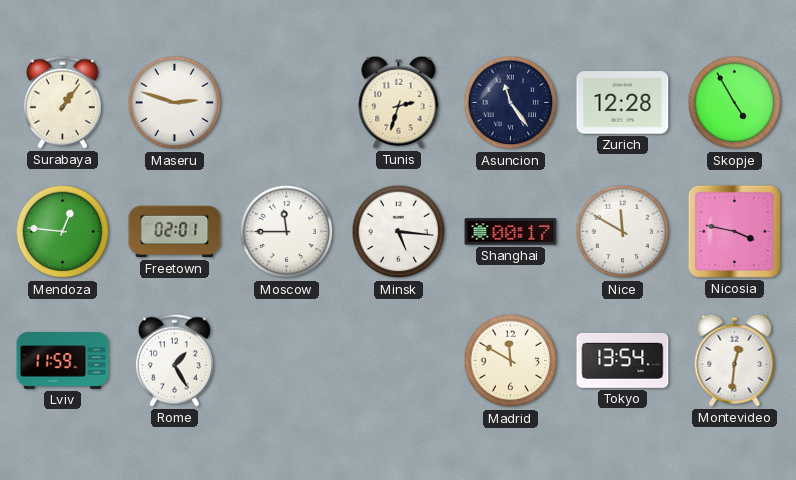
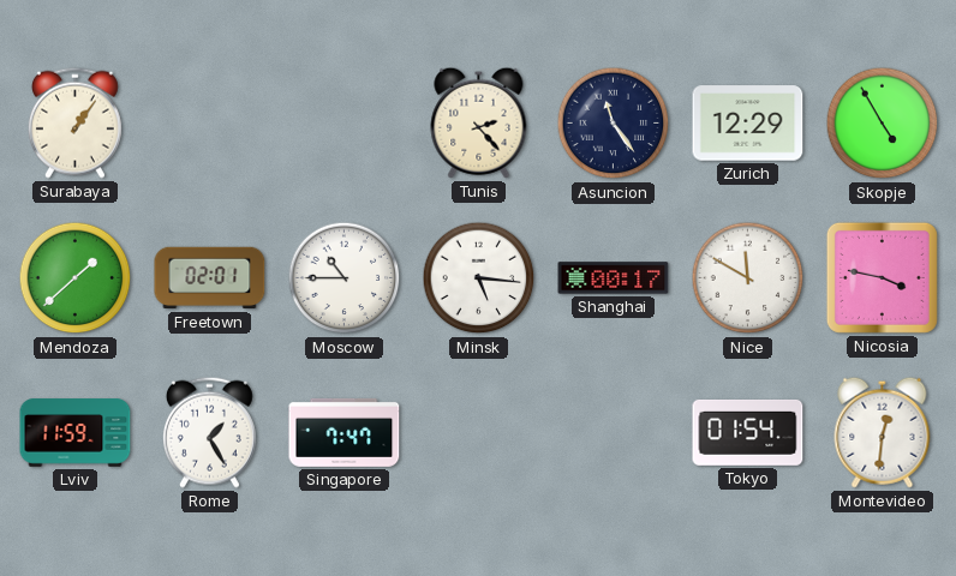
Maseru: 2:48 -> none
Tunis: 2:33 -> 2:23
Zurich: 12:28 -> 12:29
Mendoza: 12:46 -> 1:38
Moscow: 11:45 -> 10:45
Singapore: none -> 7:47
Madrid: 11:50 -> none
Tokyo: 13:54 -> 01:54
